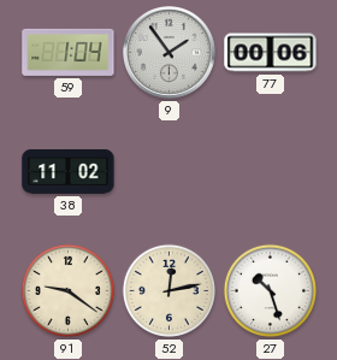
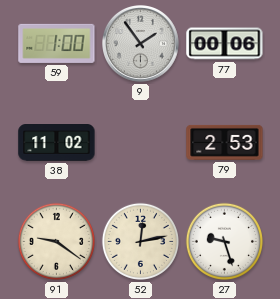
59: 1:04 -> 1:00
79: none -> 2:53
27: 10:27 -> 9:27
